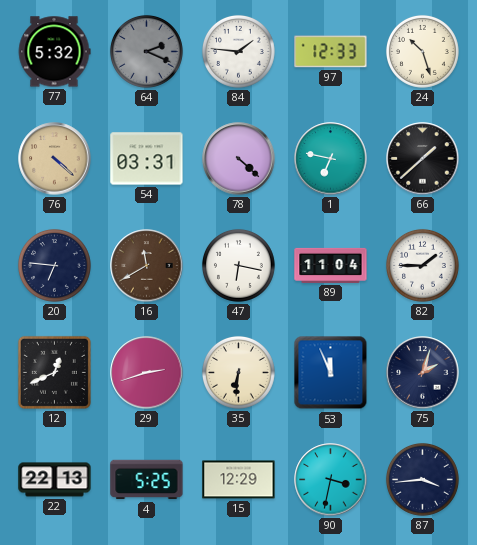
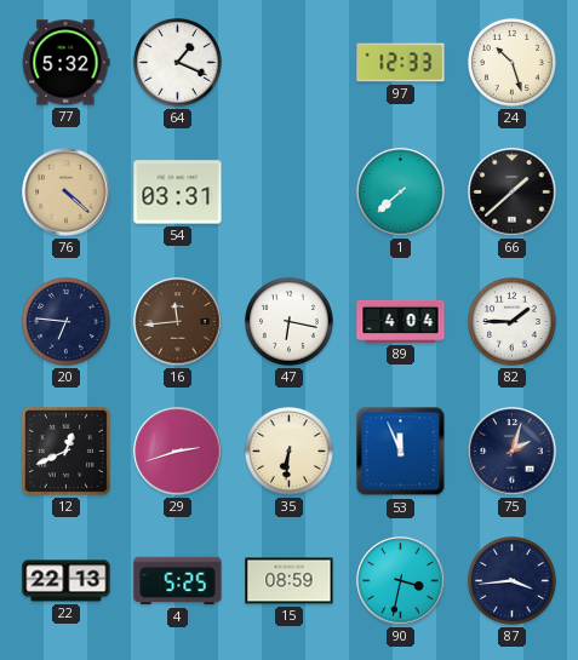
64: 2:19 -> 1:19
64 dial: grey -> white
84: 1:46 -> none
78: 4:22 -> none
1: 6:47 -> 7:38
16: 11:40 -> 11:44
89: 11:04 -> 4:04
15: 12:29 -> 08:59
